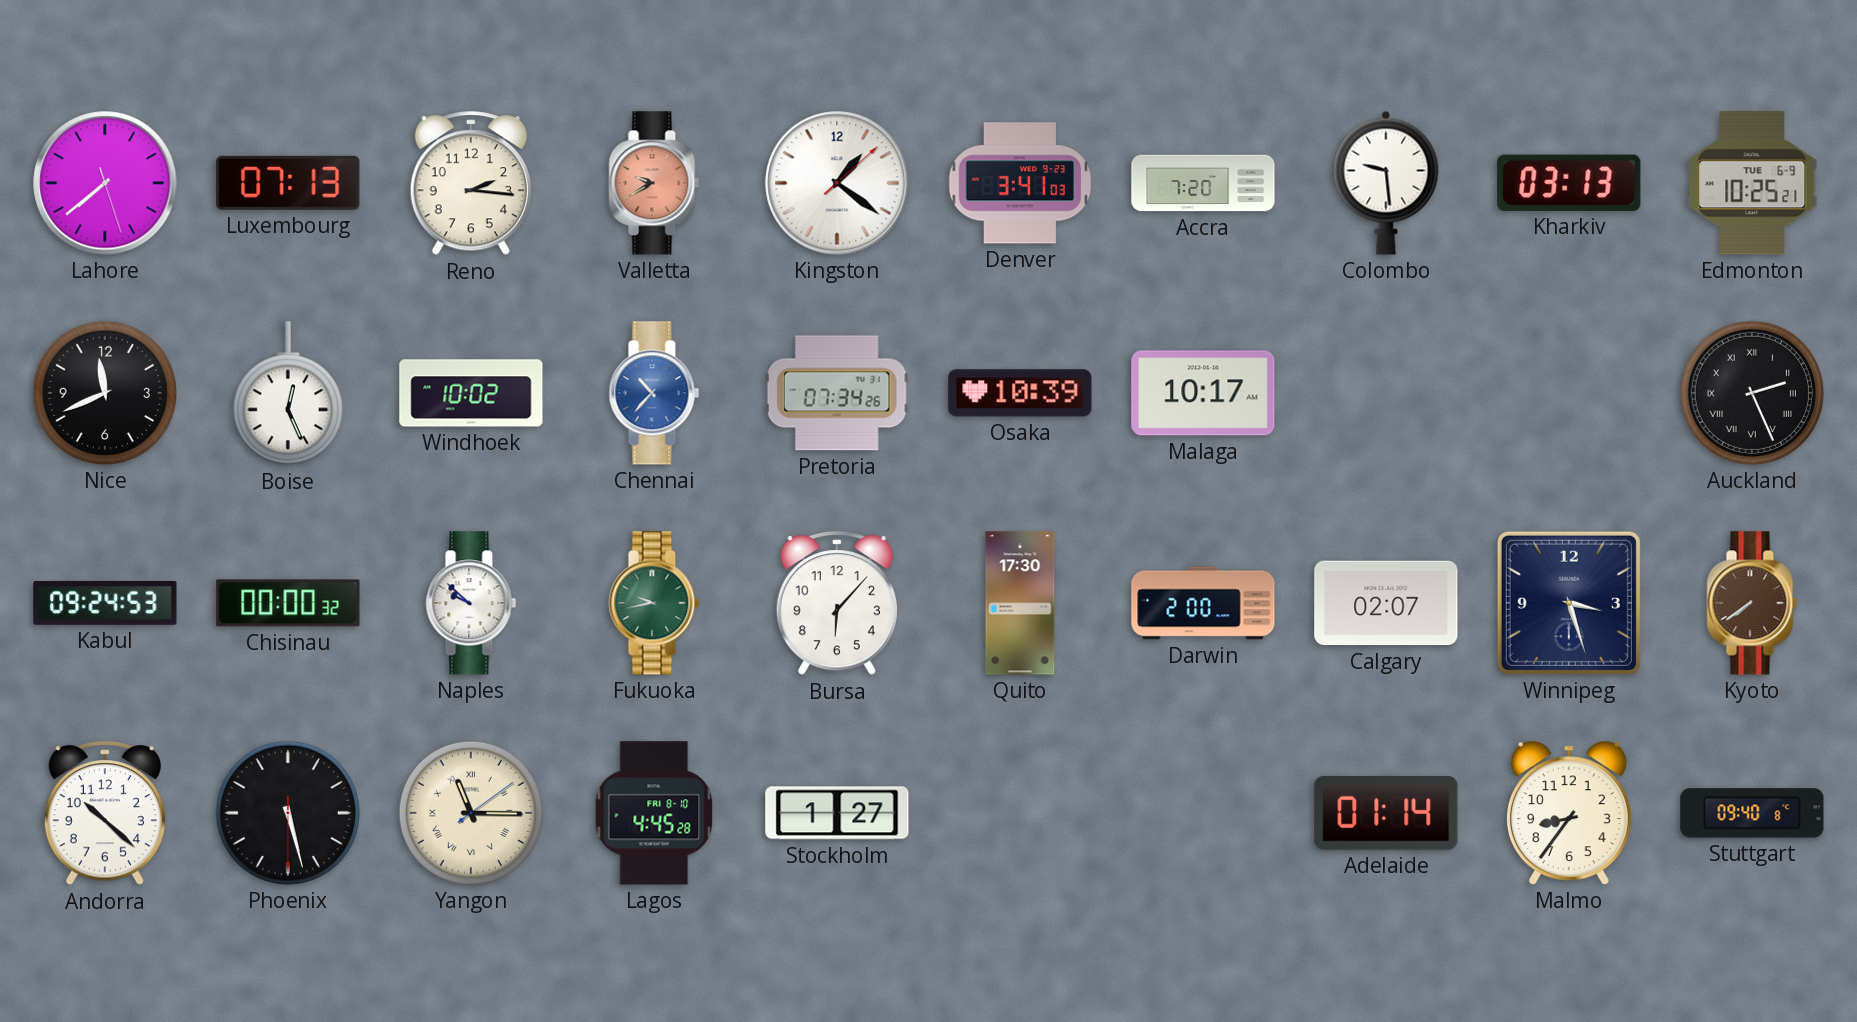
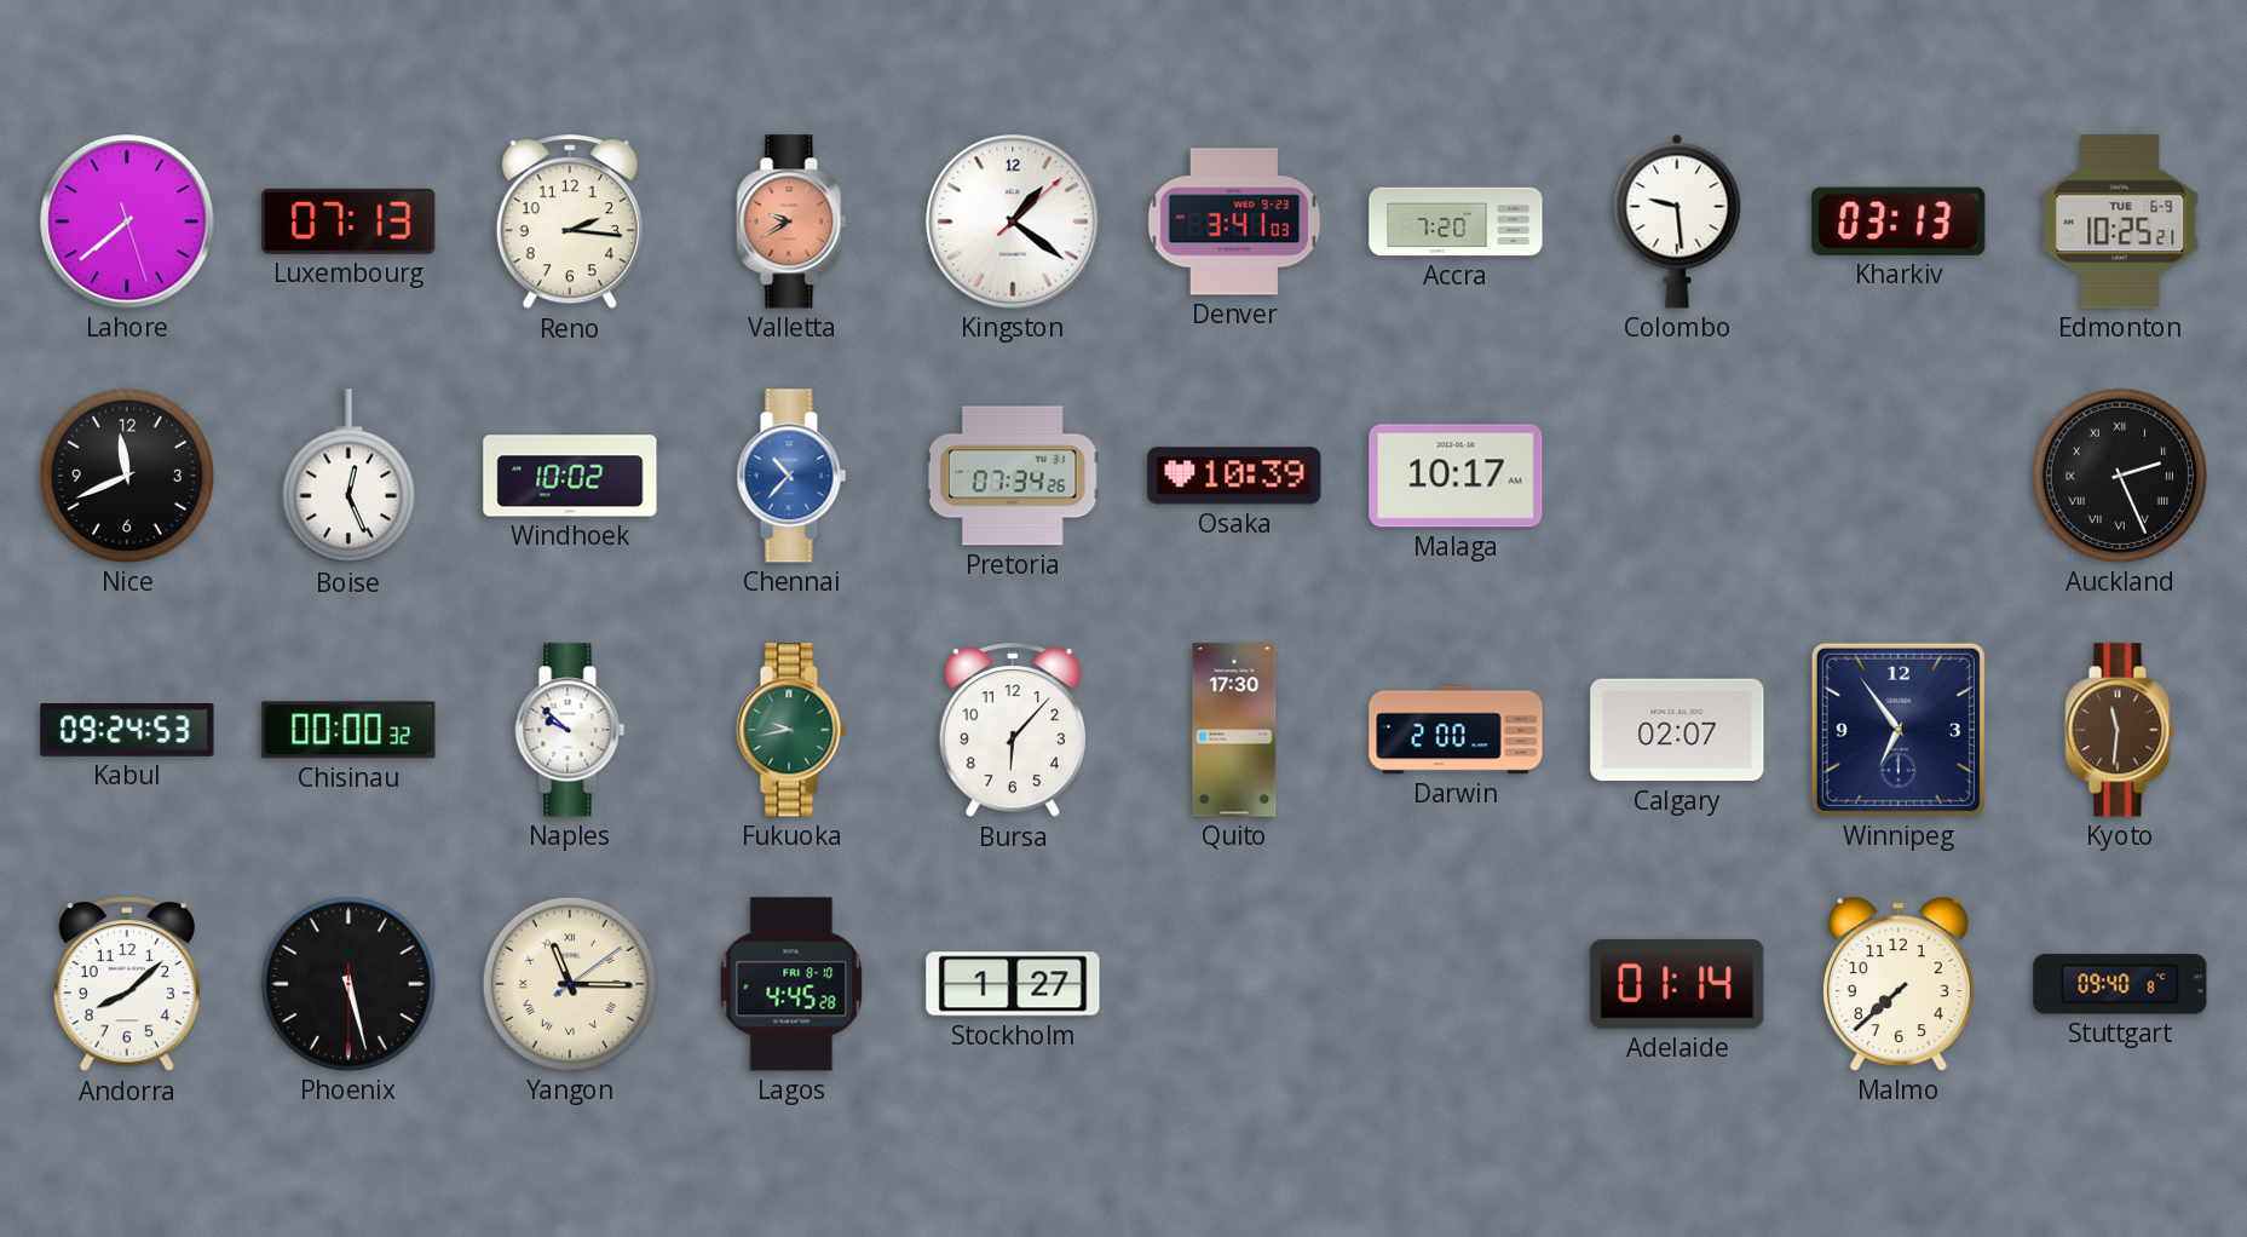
Winnipeg: 3:27 -> 6:54
Kyoto: 7:39 -> 11:31
Andorra: 10:22 -> 8:08
Malmo: 8:36 -> 7:38
